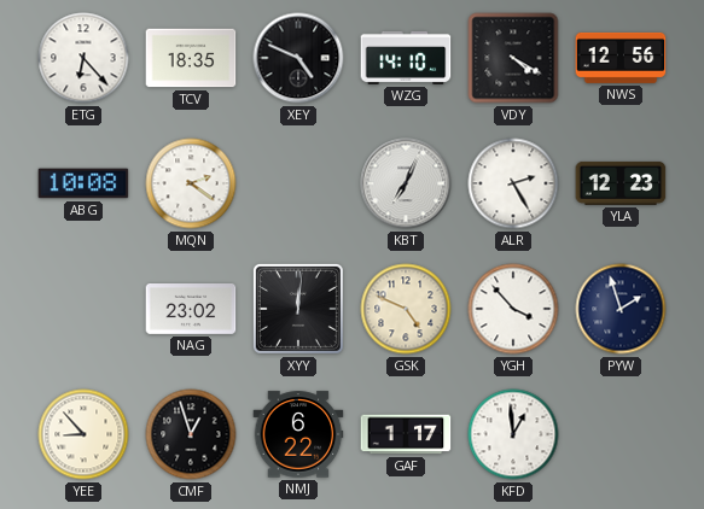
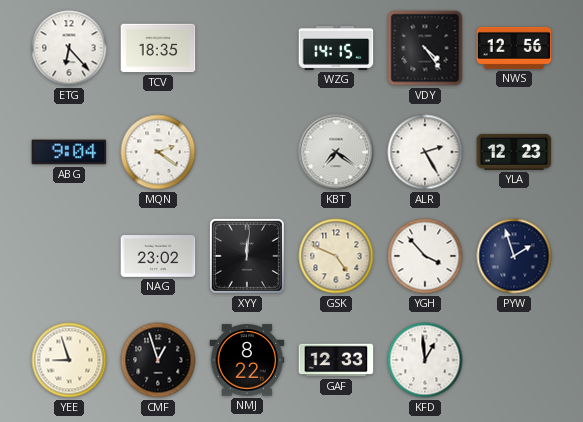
XEY: 4:49 -> none
WZG: 14:10 -> 14:15
VDY: 4:20 -> 4:24
ABG: 10:08 -> 9:04
KBT: 7:04 -> 7:21
YEE: 8:53 -> 8:57
NMJ: 6:22 -> 8:22
GAF: 1:17 -> 12:33
